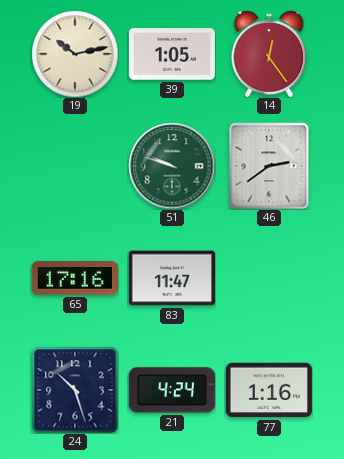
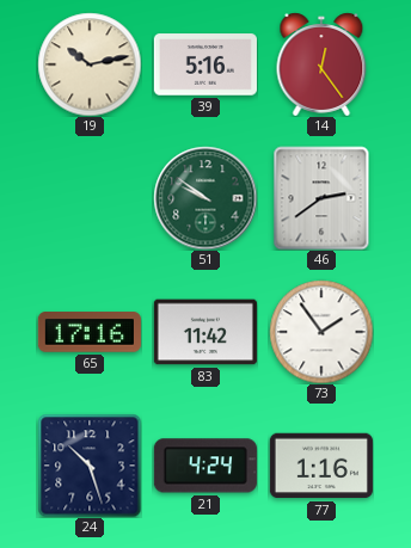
39: 1:05 -> 5:16
51: 9:48 -> 9:51
83: 11:47 -> 11:42
73: none -> 1:54
